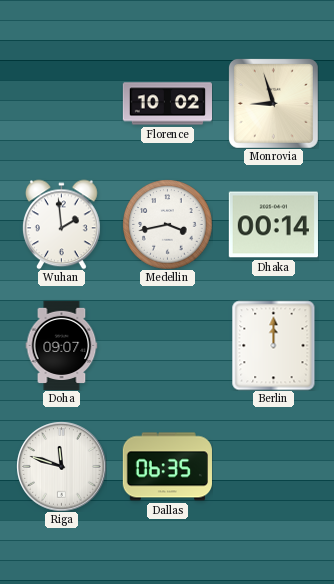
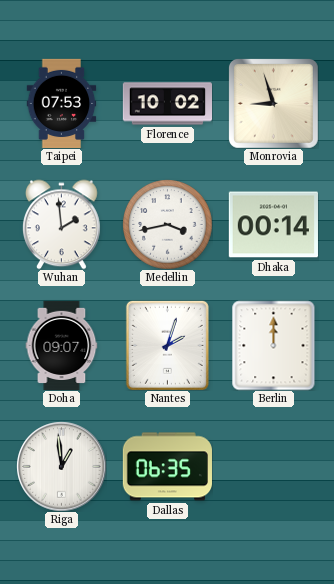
Taipei: none -> 07:53
Nantes: none -> 2:03
Riga: 11:48 -> 12:59
